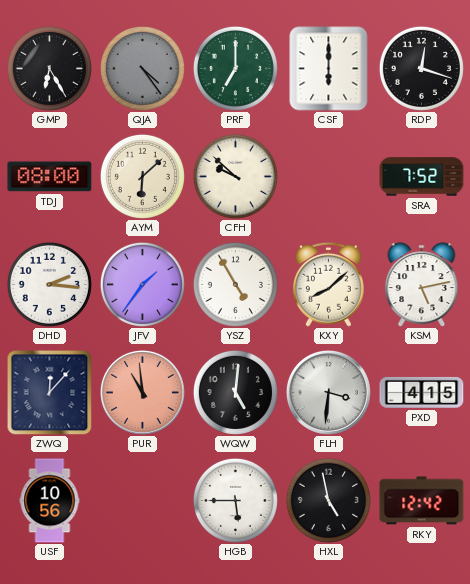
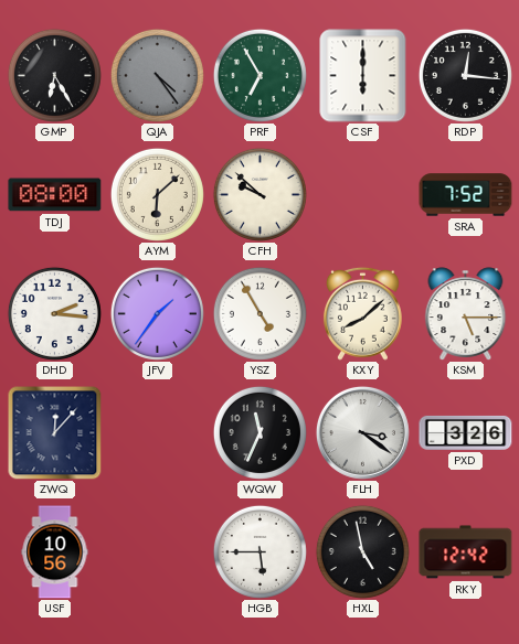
PRF: 7:00 -> 6:55
RDP: 12:18 -> 12:16
KSM: 5:13 -> 5:15
PUR: 10:59 -> none
WQW: 5:01 -> 11:34
FLH: 3:31 -> 3:21
PXD: 4:15 -> 3:26
